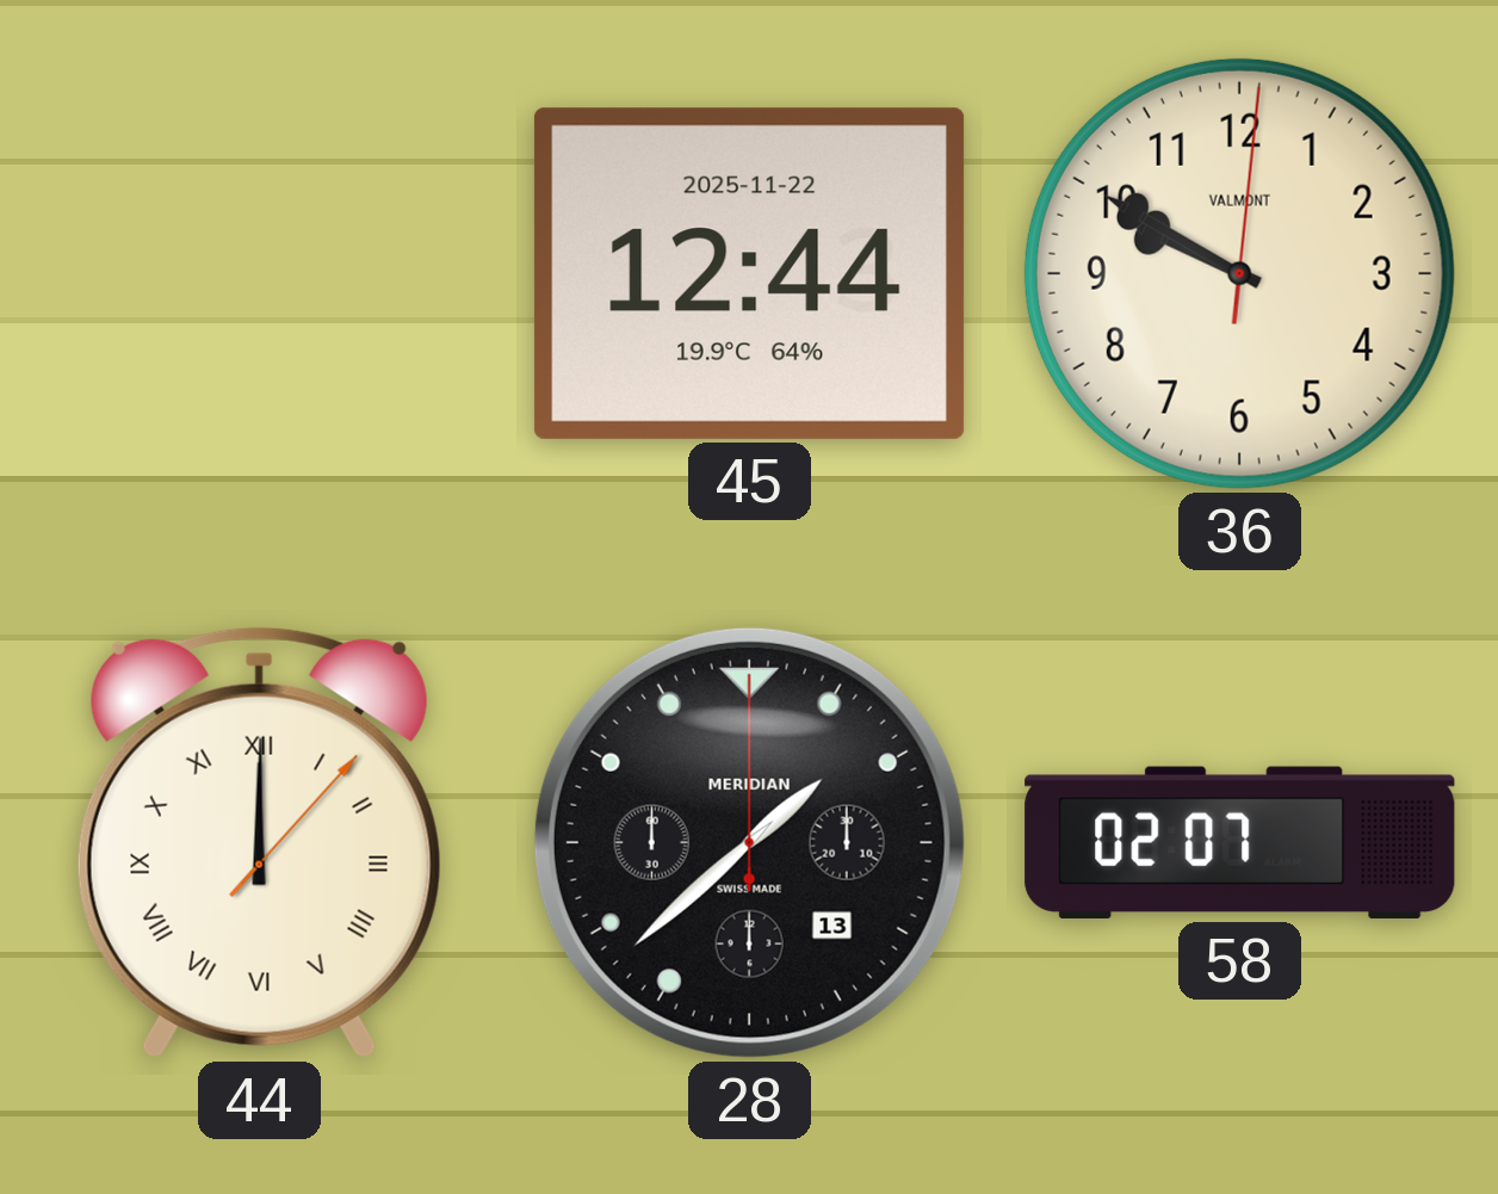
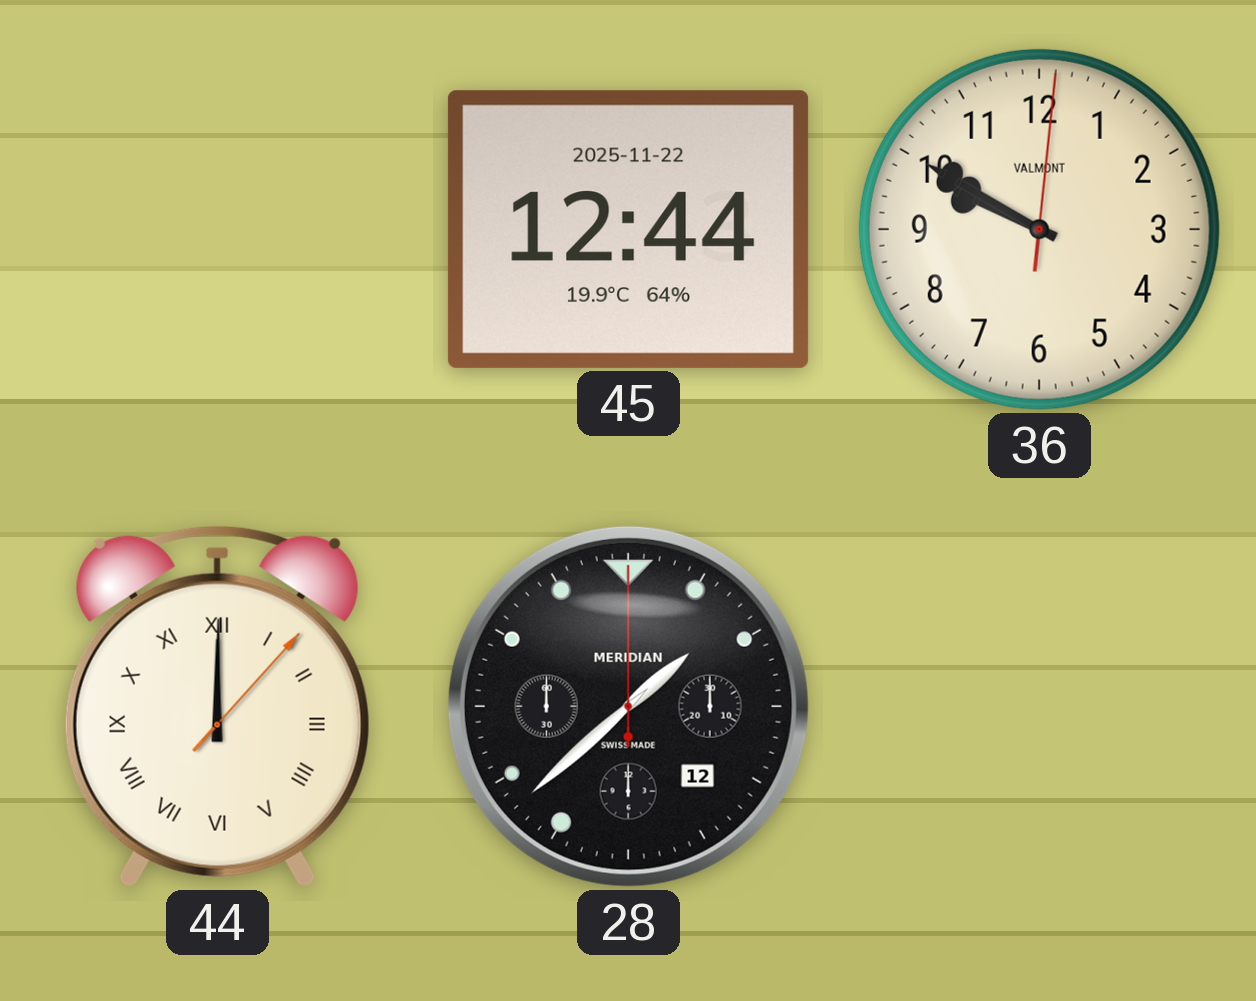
28 date: 13 -> 12
58: 02:07 -> none
